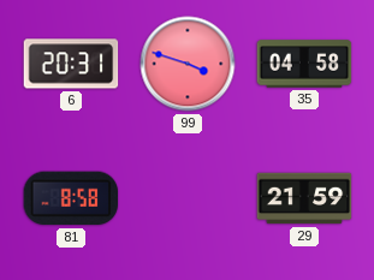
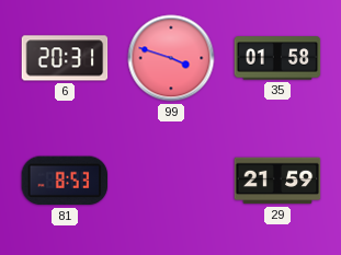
35: 04:58 -> 01:58
81: 8:58 -> 8:53
